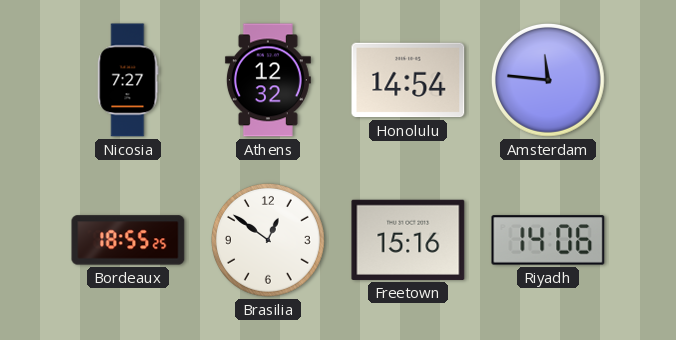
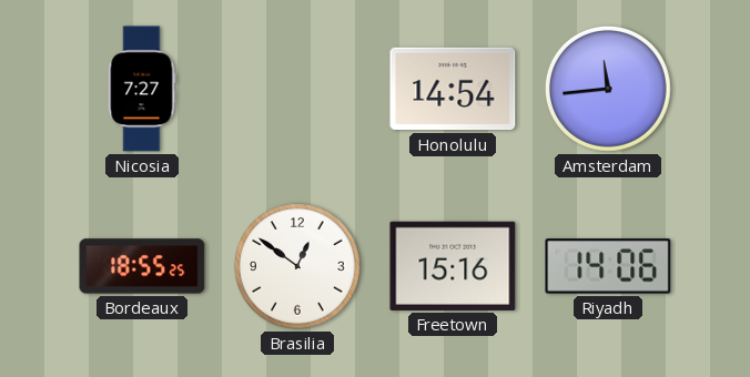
Athens: 12:32 -> none
Amsterdam: 11:46 -> 11:44
